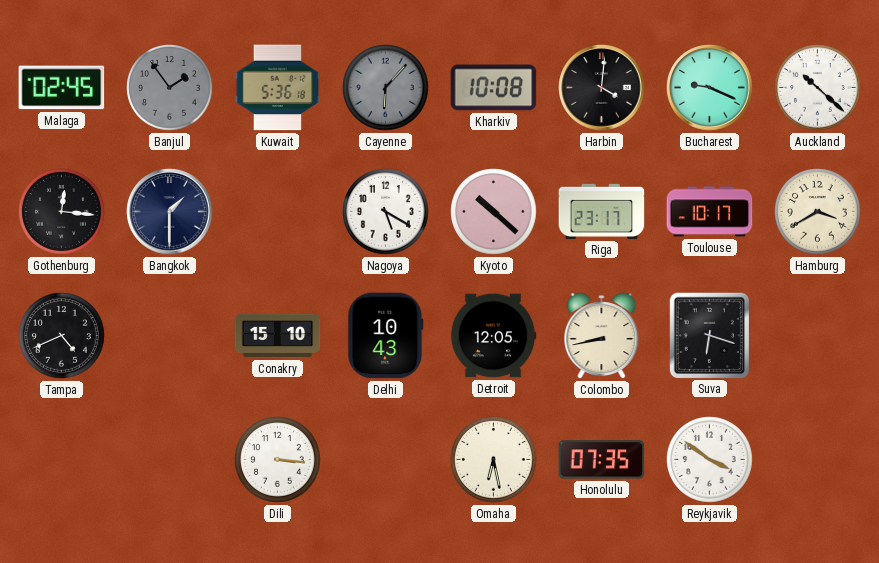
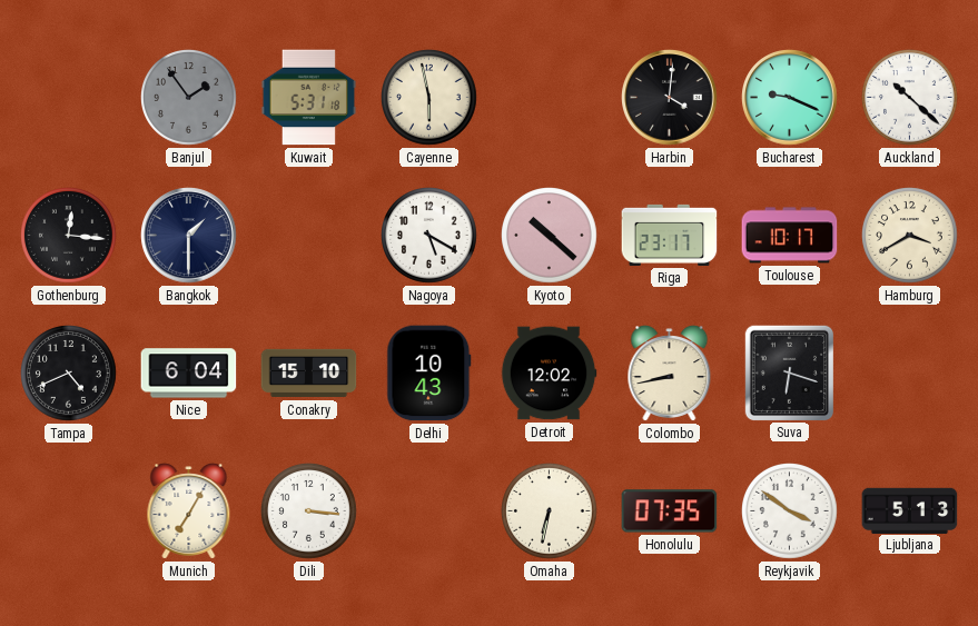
Malaga: 02:45 -> none
Kuwait: 5:36 -> 5:31
Cayenne: 6:07 -> 5:58
Cayenne dial: grey -> cream
Kharkiv: 10:08 -> none
Nice: none -> 6:04
Detroit: 12:05 -> 12:02
Munich: none -> 7:05
Omaha: 6:28 -> 6:32
Ljubljana: none -> 5:13
